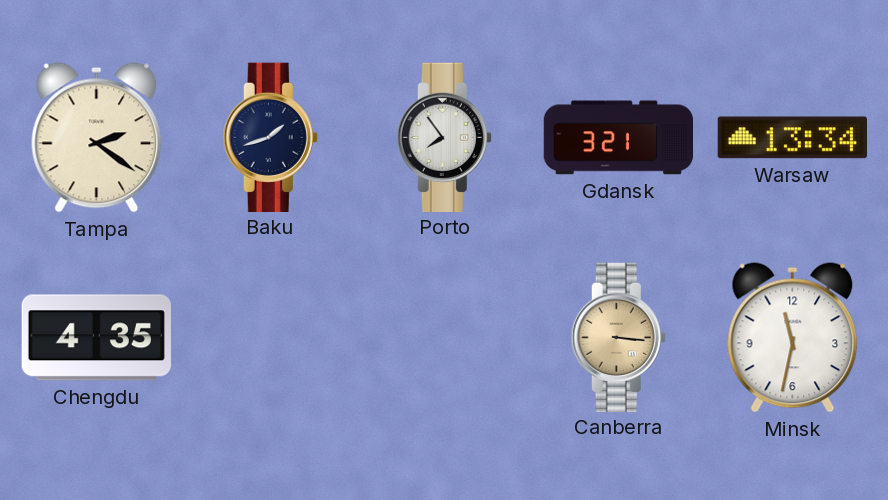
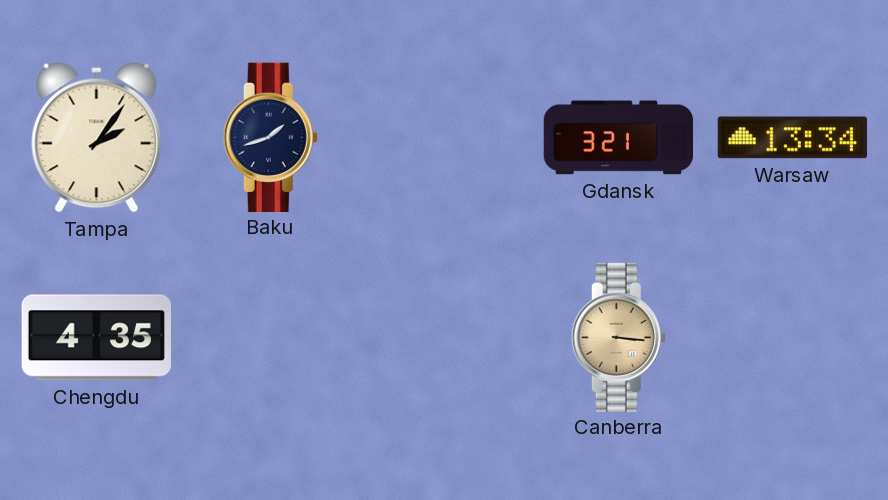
Tampa: 2:21 -> 2:06
Porto: 7:54 -> none
Minsk: 11:32 -> none
